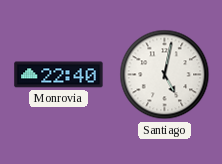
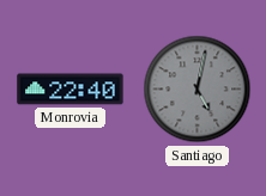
Santiago dial: white -> grey
